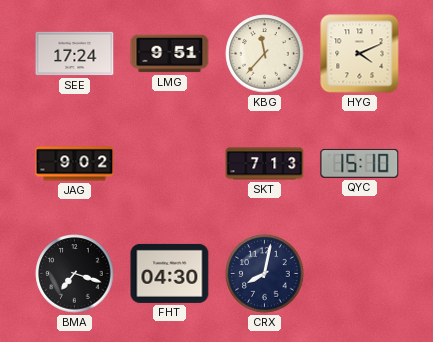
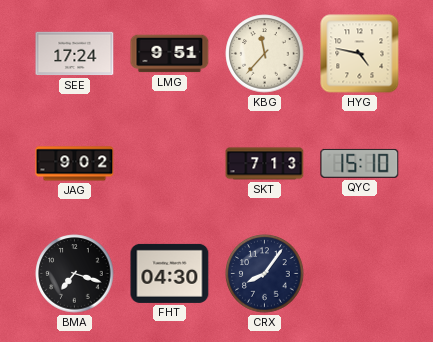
HYG: 4:11 -> 4:47
CRX: 8:02 -> 8:06
